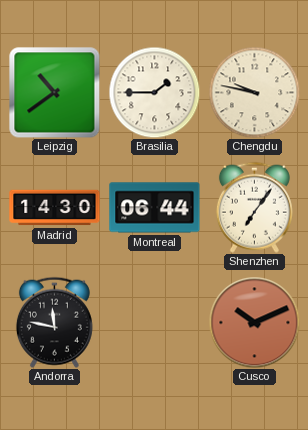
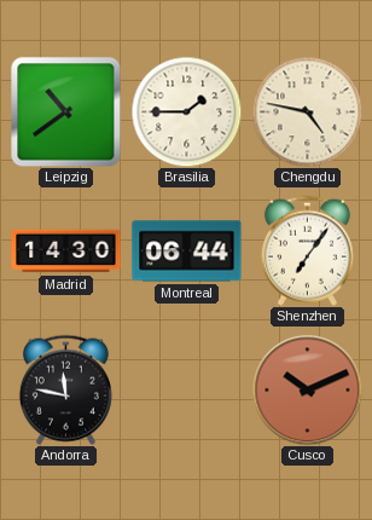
Chengdu: 9:47 -> 4:47
